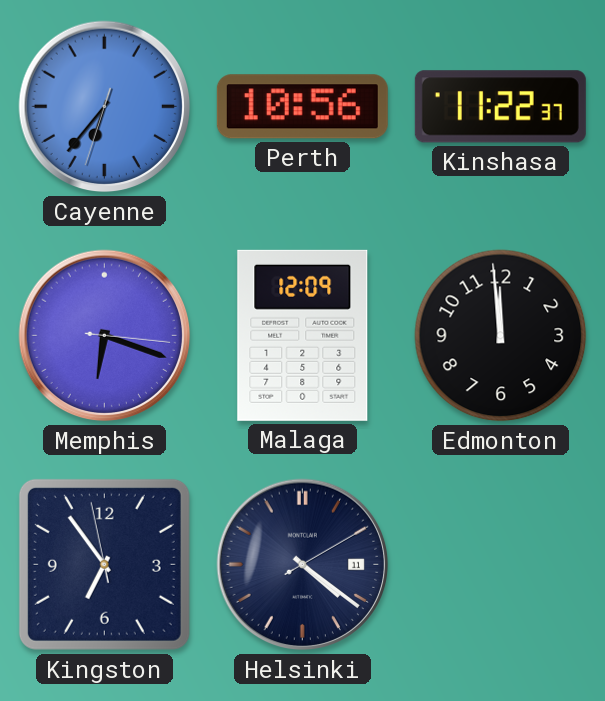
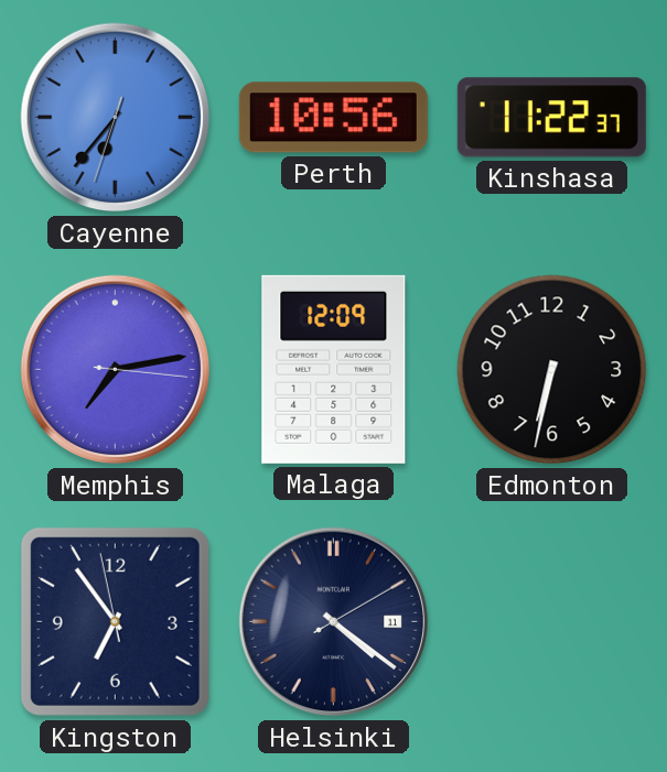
Memphis: 6:18 -> 7:13
Edmonton: 11:59 -> 6:32
